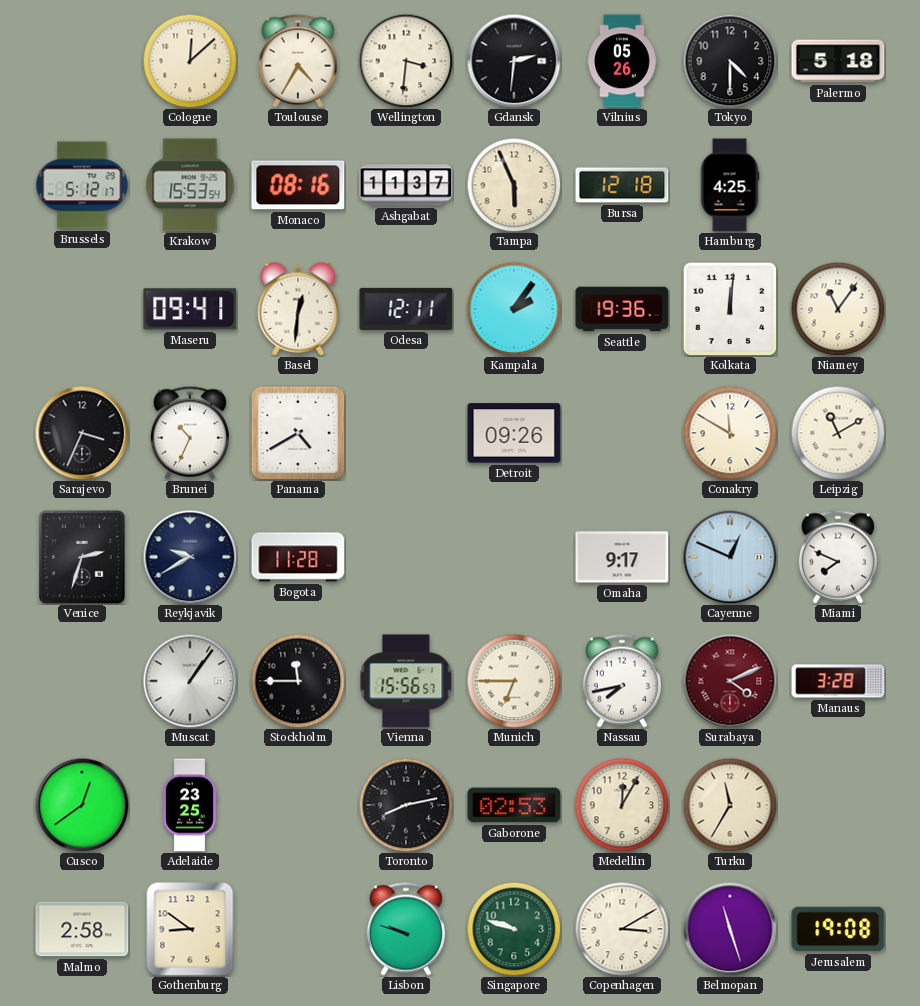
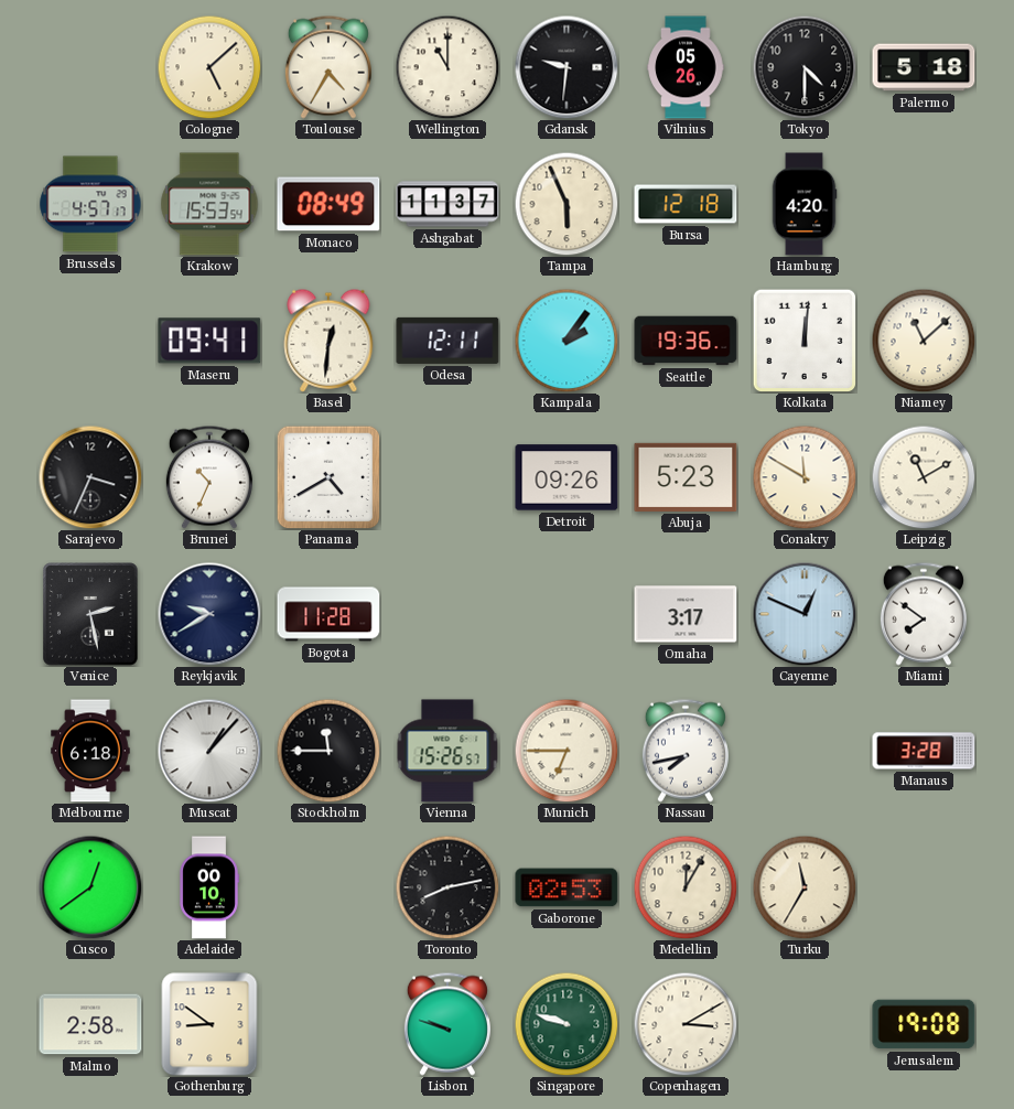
Cologne: 12:08 -> 5:08
Wellington: 3:31 -> 11:00
Gdansk: 2:31 -> 9:31
Brussels: 5:12 -> 4:57
Monaco: 08:16 -> 08:49
Hamburg: 4:25 -> 4:20
Niamey: 11:06 -> 11:08
Abuja: none -> 5:23
Venice: 2:33 -> 2:28
Omaha: 9:17 -> 3:17
Miami: 7:49 -> 7:51
Melbourne: none -> 6:18
Muscat: 1:06 -> 1:07
Vienna: 15:56 -> 15:26
Surabaya: 4:11 -> none
Adelaide: 23:25 -> 00:10
Belmopan: 11:27 -> none
